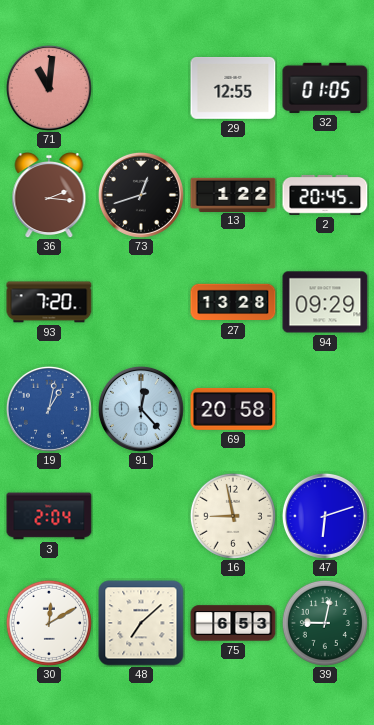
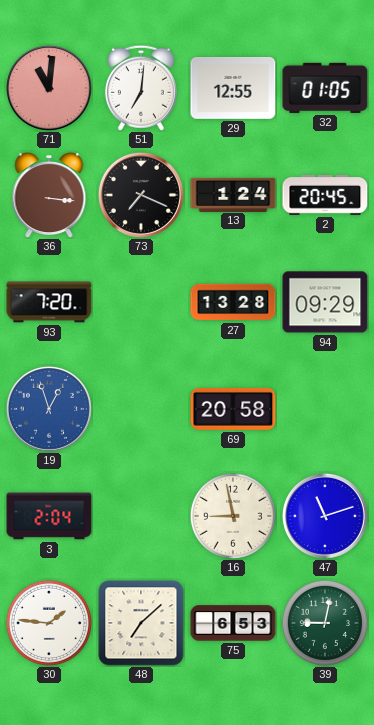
51: none -> 7:01
36: 2:16 -> 3:16
73: 12:42 -> 7:19
13: 1:22 -> 1:24
19: 1:02 -> 12:57
91: 12:23 -> none
47: 6:12 -> 11:12
30: 12:10 -> 1:46
